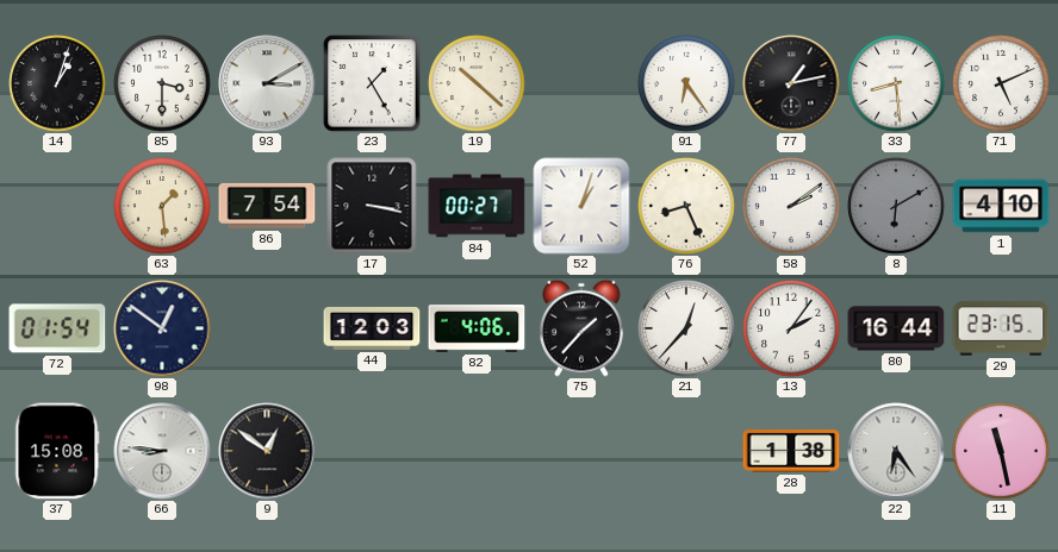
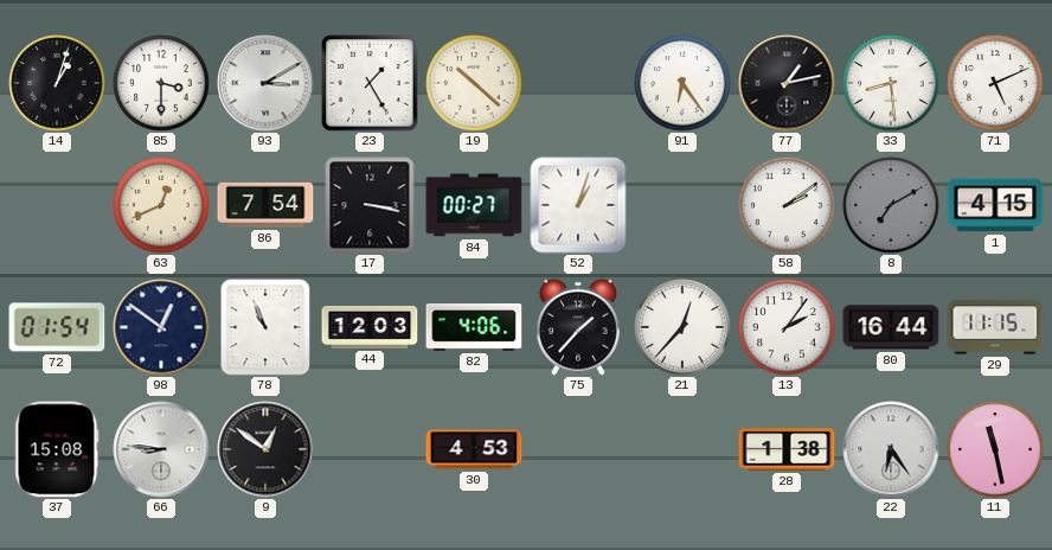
63: 1:29 -> 12:41
76: 8:26 -> none
8: 6:10 -> 7:10
1: 4:10 -> 4:15
78: none -> 10:56
29: 23:15 -> 11:15
30: none -> 4:53
